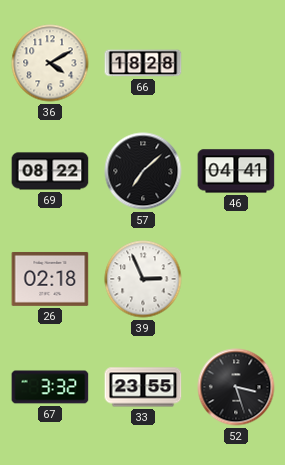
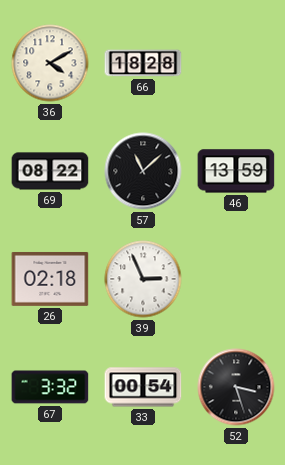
57: 7:08 -> 11:08
46: 04:41 -> 13:59
33: 23:55 -> 00:54
